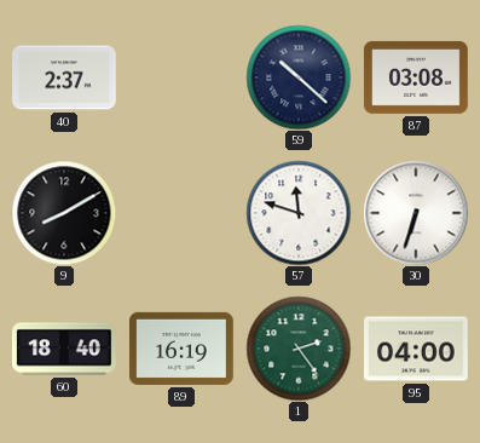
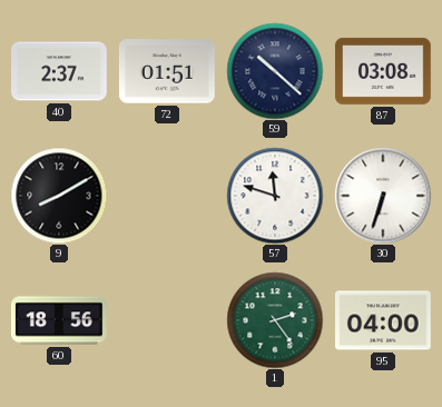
72: none -> 01:51
60: 18:40 -> 18:56
89: 16:19 -> none
